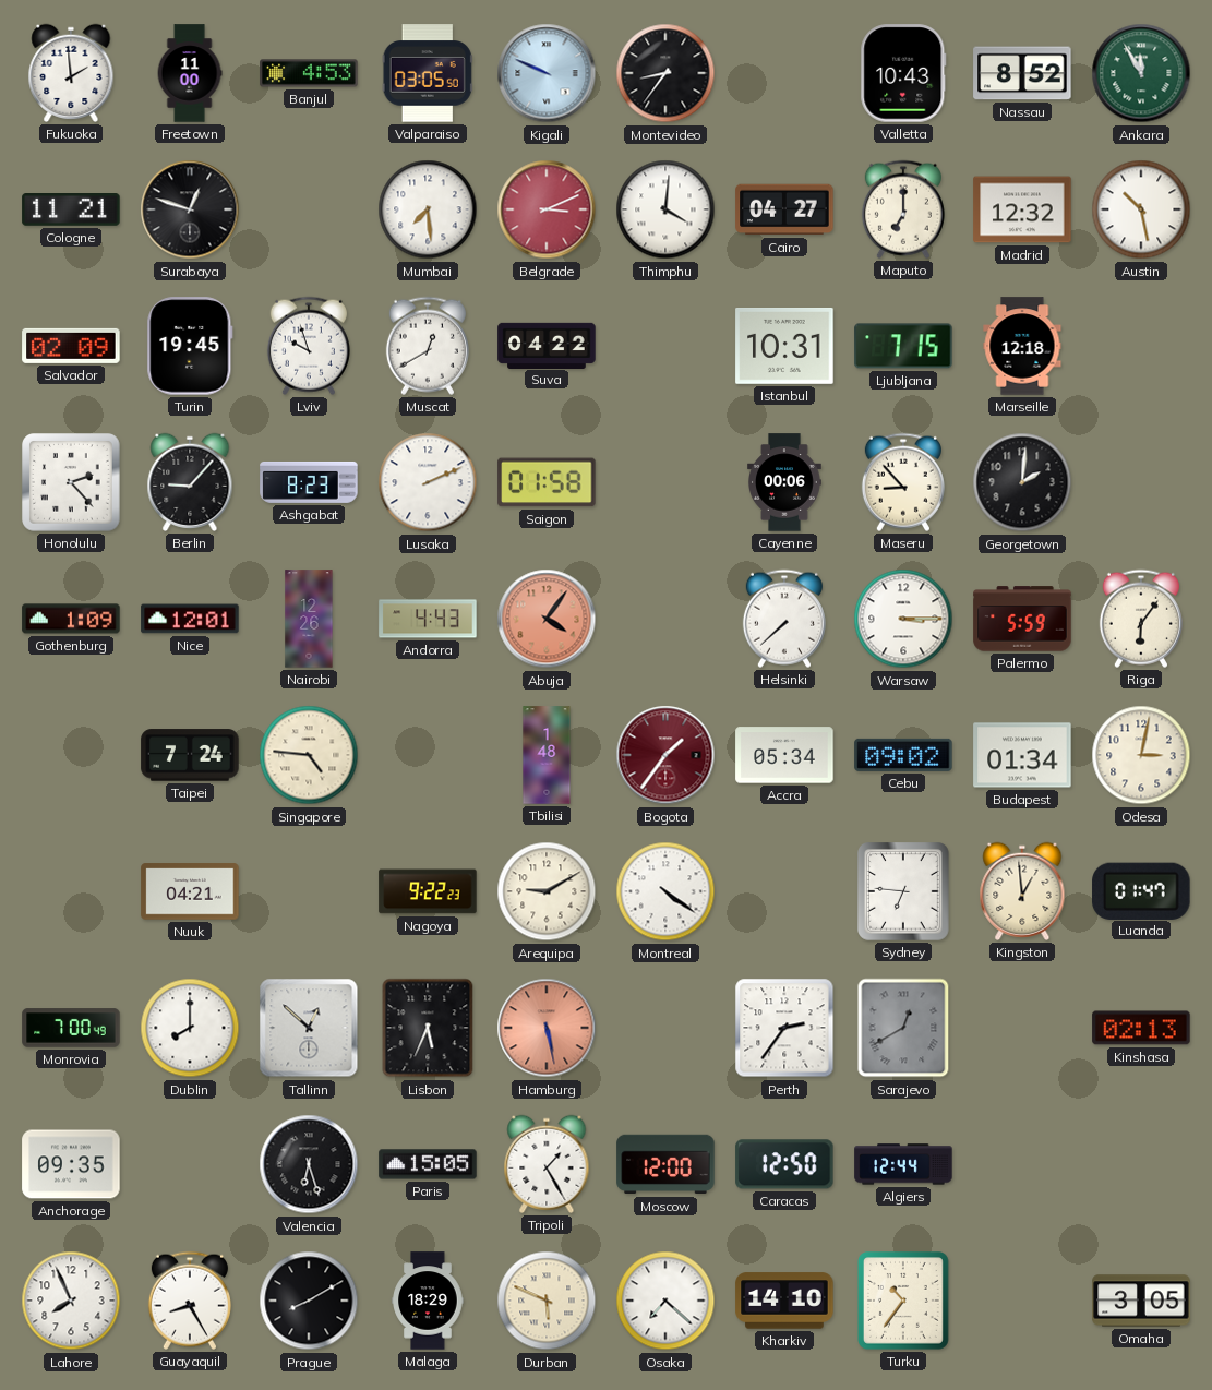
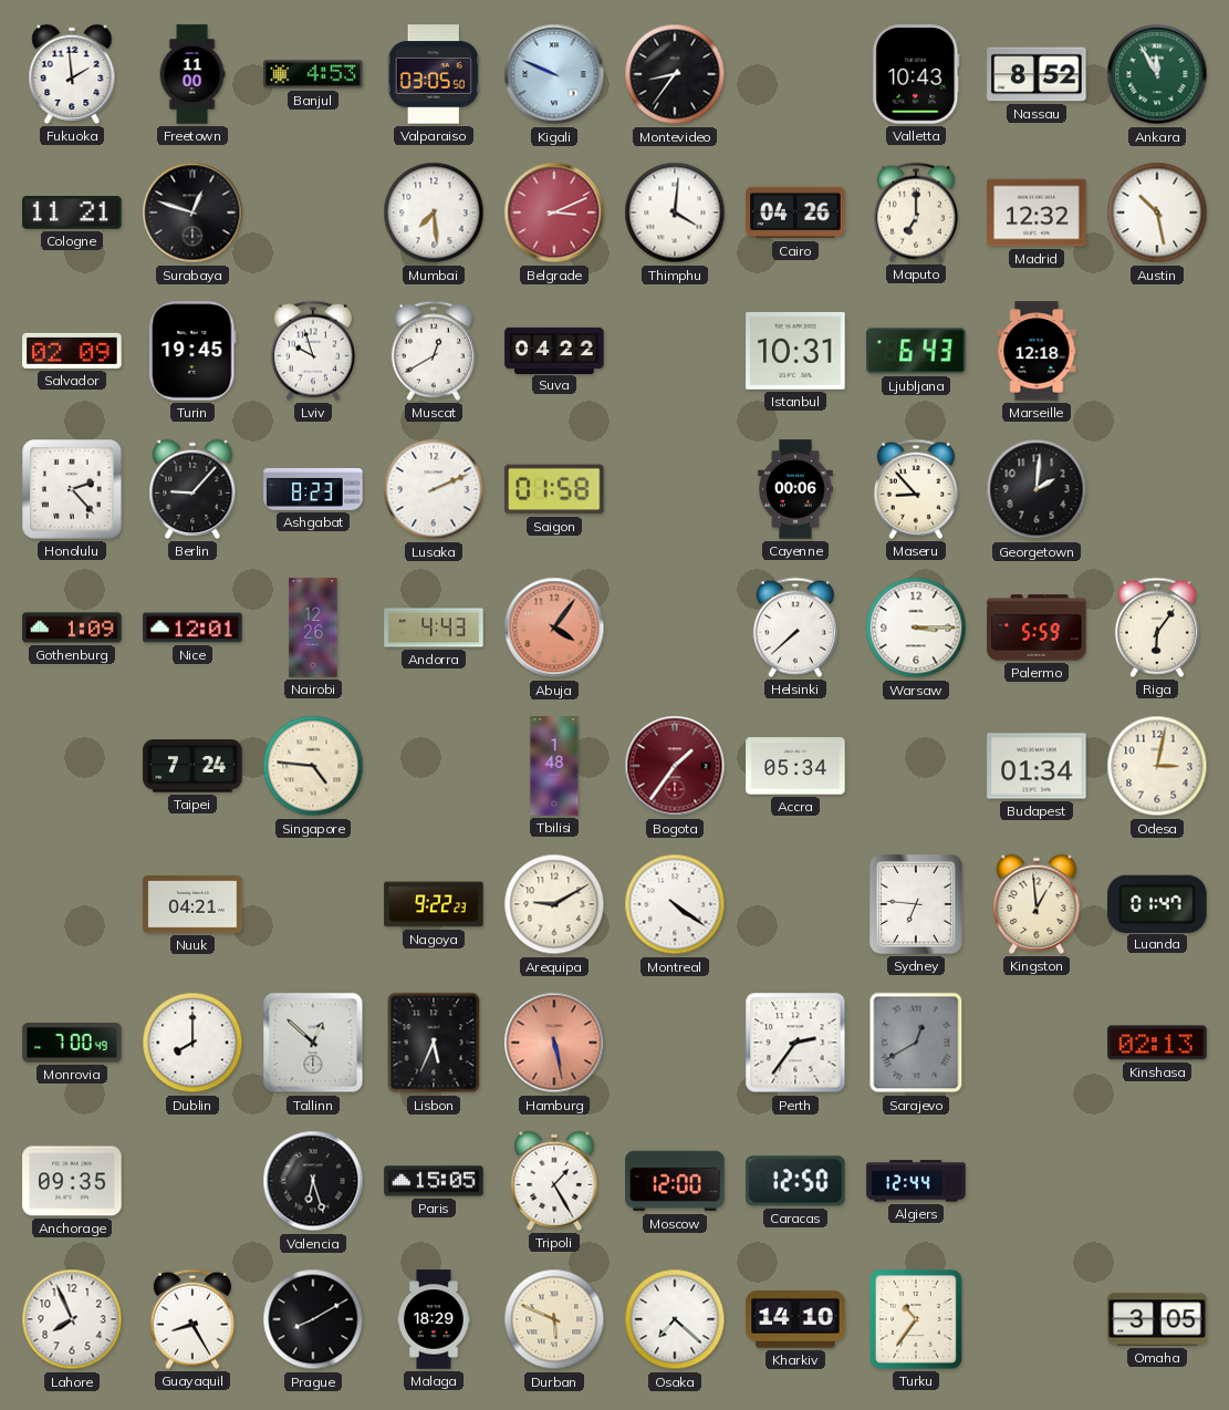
Cairo: 04:27 -> 04:26
Ljubljana: 7:15 -> 6:43
Cebu: 09:02 -> none
